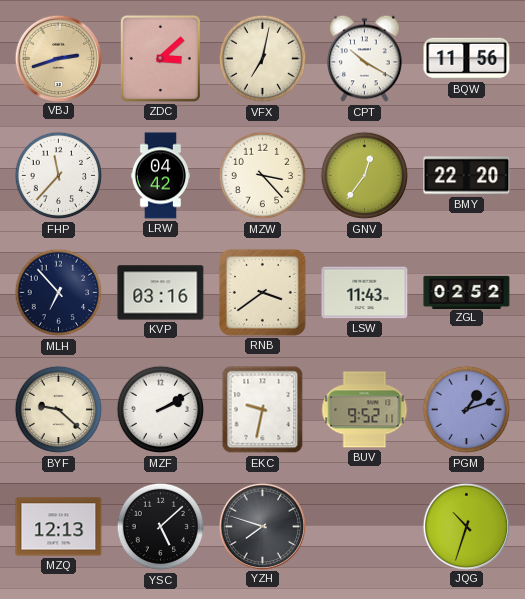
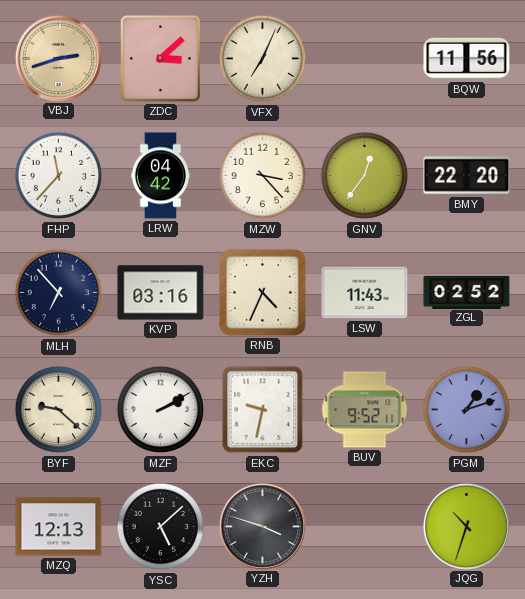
VFX: 7:02 -> 7:04
CPT: 10:20 -> none
RNB: 3:39 -> 4:34
YZH: 7:48 -> 3:48
